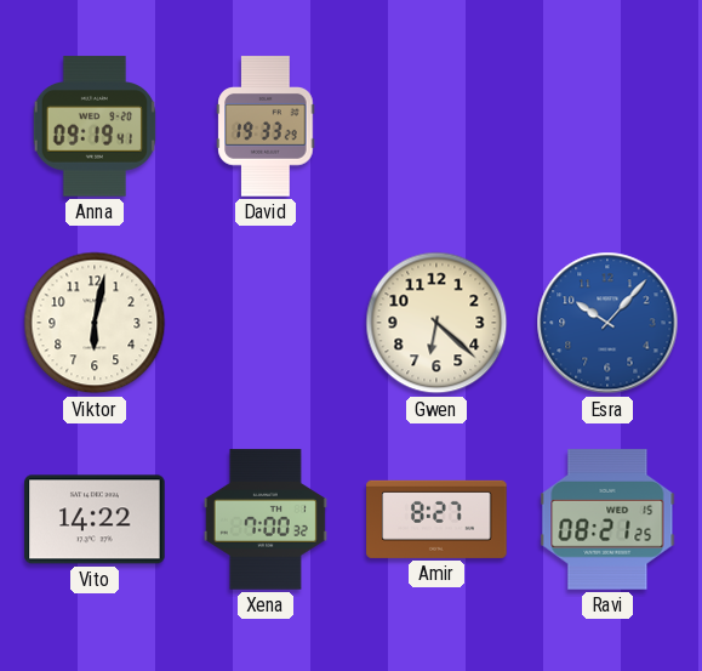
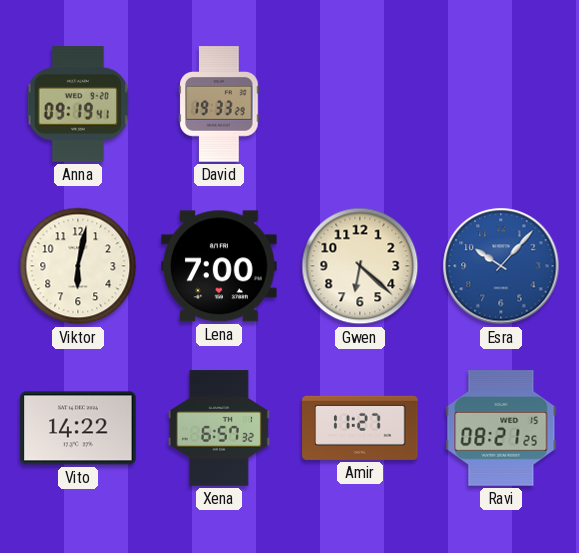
Lena: none -> 7:00
Xena: 7:00 -> 6:57
Amir: 8:27 -> 11:27
